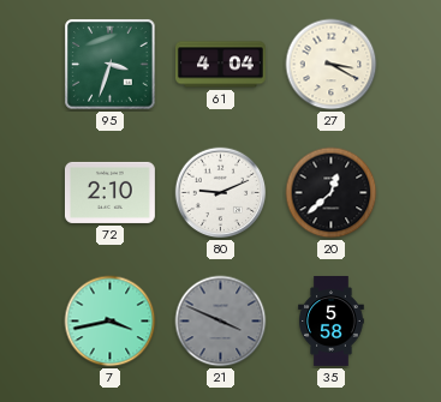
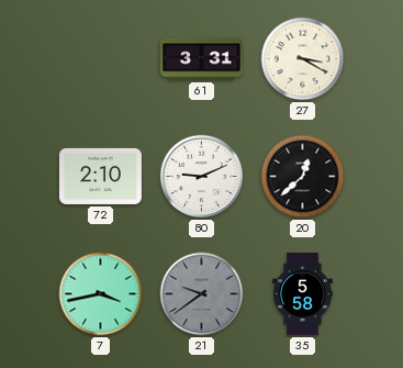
95: 3:33 -> none
61: 4:04 -> 3:31
21: 3:49 -> 9:39
